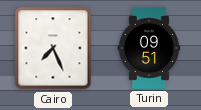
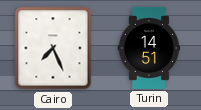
Turin: 09:51 -> 14:51
